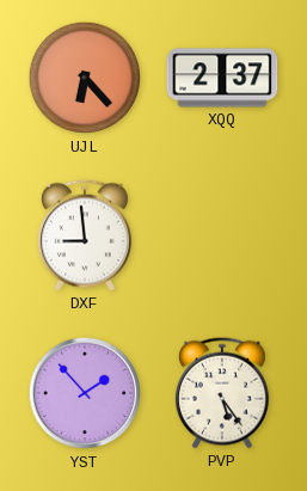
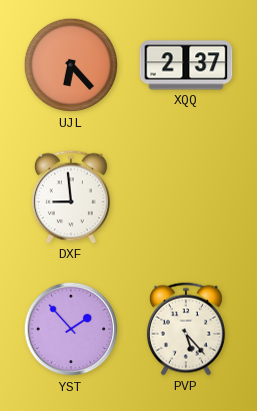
PVP: 5:24 -> 5:23
